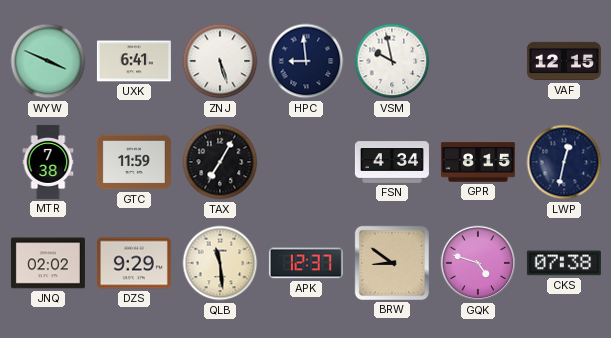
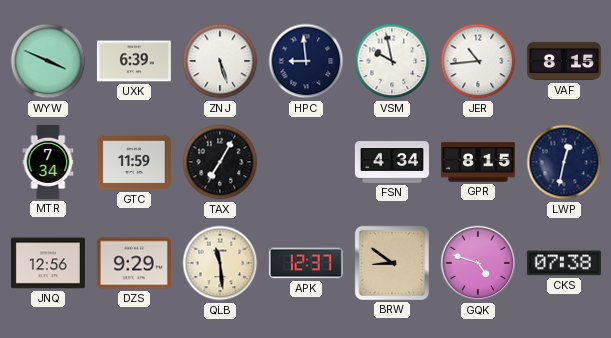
UXK: 6:41 -> 6:39
JER: none -> 10:44
VAF: 12:15 -> 8:15
MTR: 7:38 -> 7:34
JNQ: 02:02 -> 12:56
